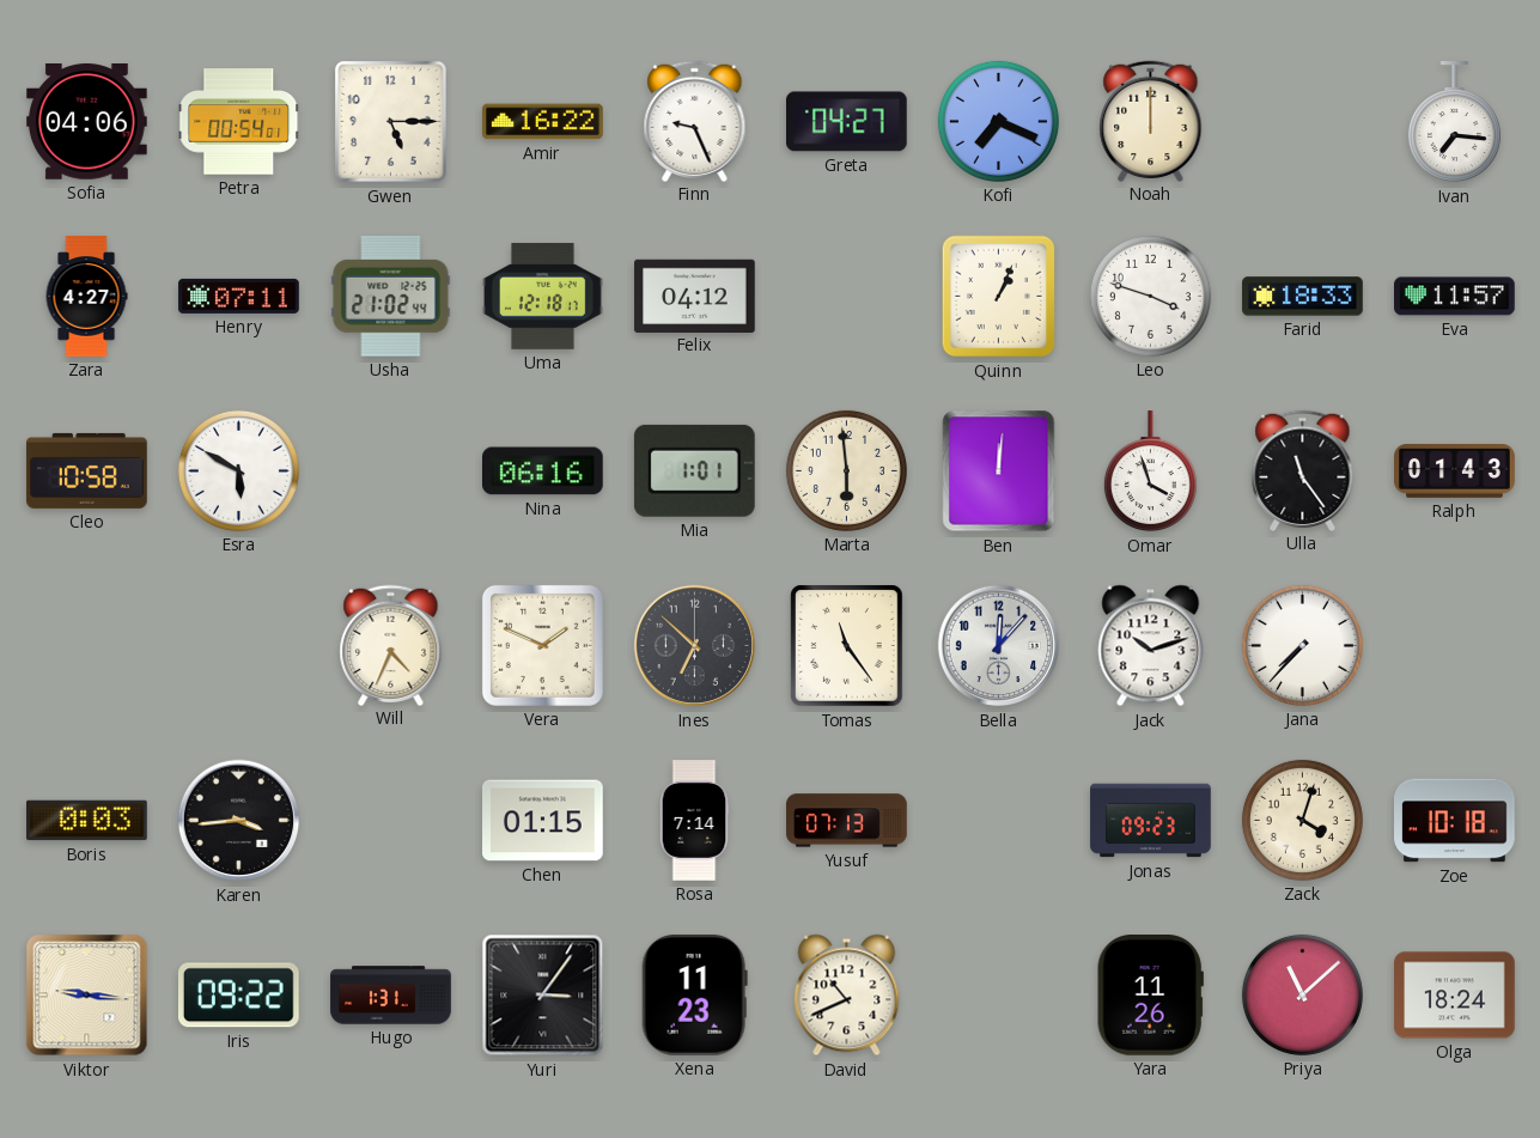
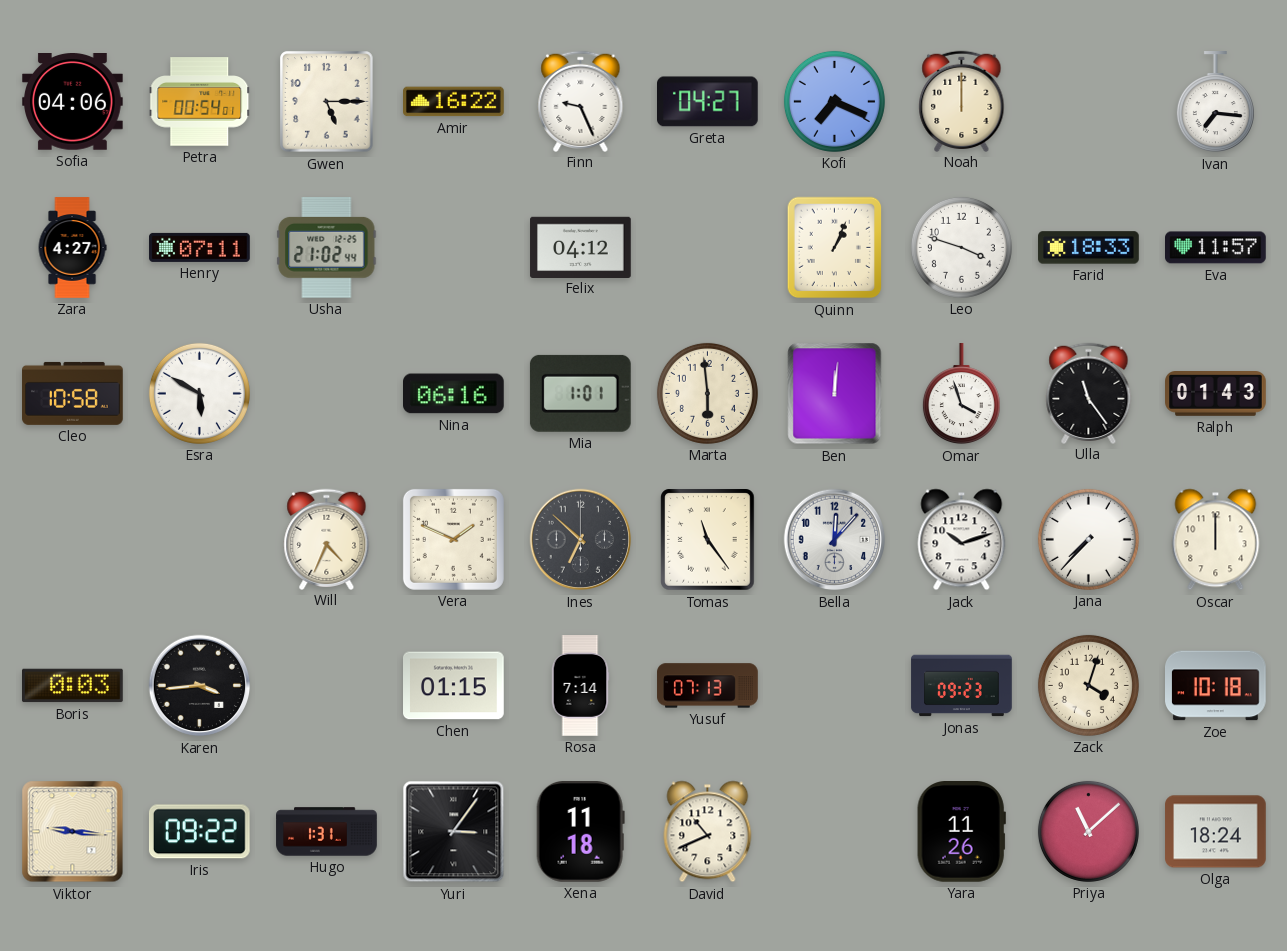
Uma: 12:18 -> none
Oscar: none -> 12:00
Xena: 11:23 -> 11:18
